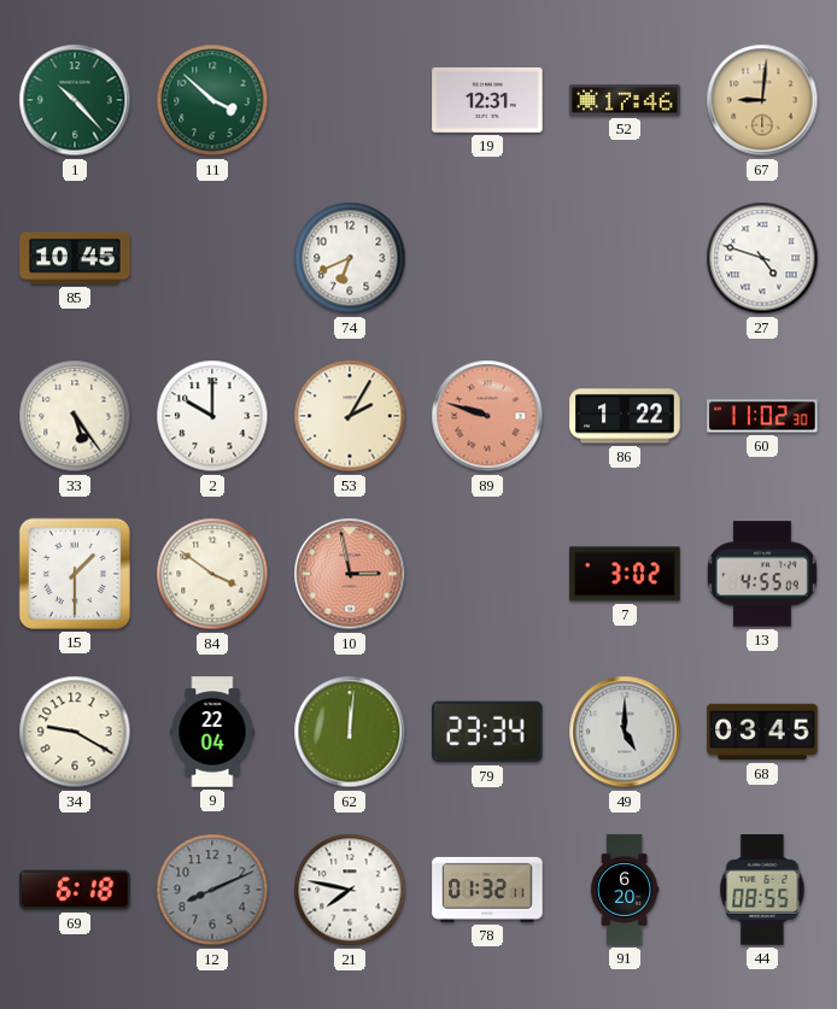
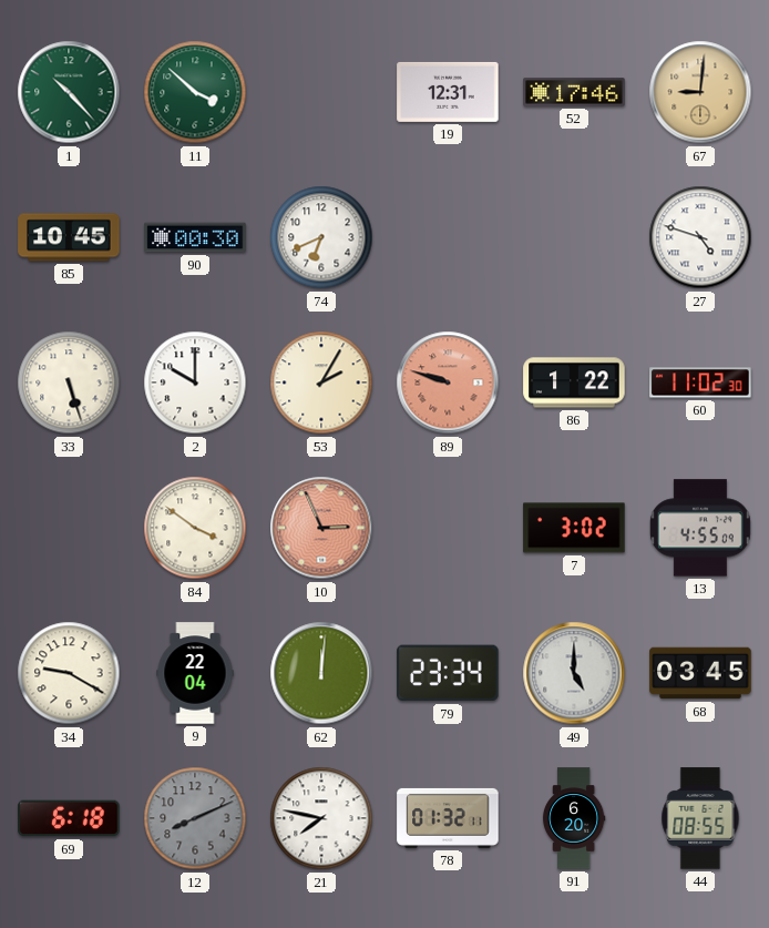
90: none -> 00:30
33: 5:24 -> 5:27
15: 1:30 -> none
10: 2:58 -> 2:56
